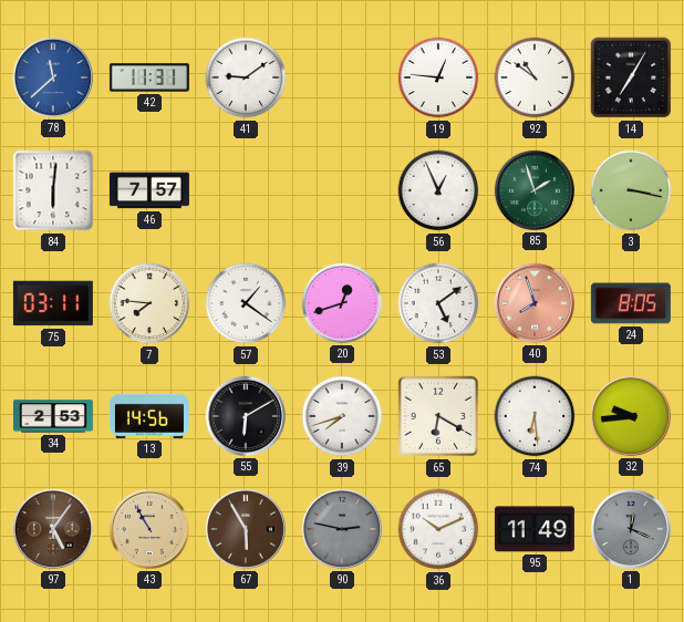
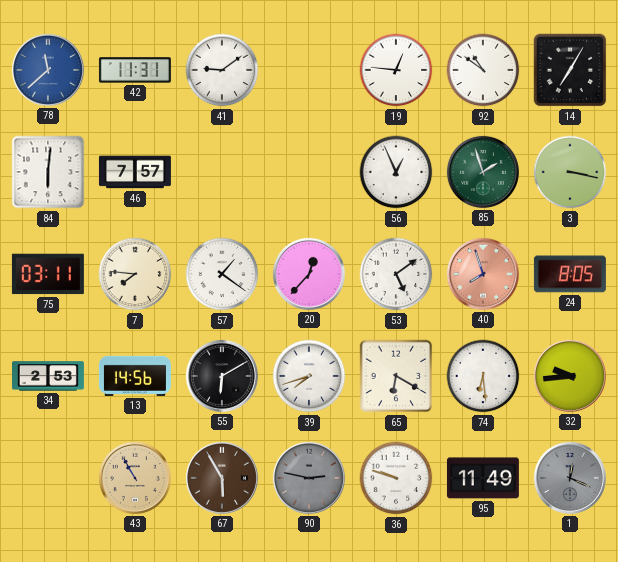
20: 12:42 -> 12:37
97: 5:06 -> none
36: 10:11 -> 9:48
